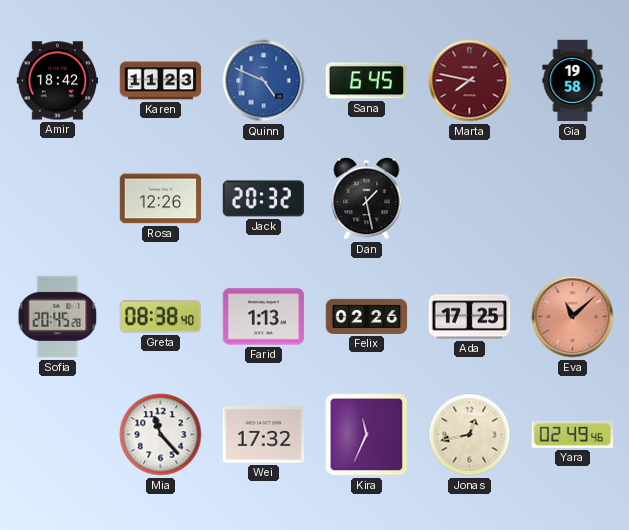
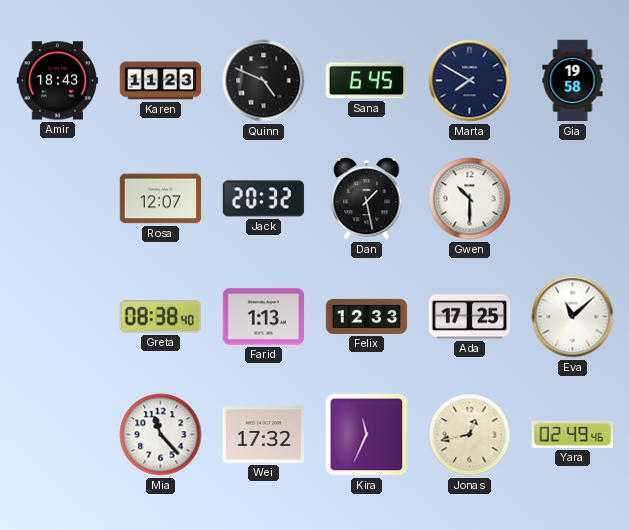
Amir: 18:42 -> 18:43
Quinn dial: blue -> black
Marta: 7:47 -> 7:50
Marta dial: burgundy -> navy
Rosa: 12:26 -> 12:07
Gwen: none -> 10:30
Sofia: 20:45 -> none
Felix: 02:26 -> 12:33
Eva dial: salmon -> white
